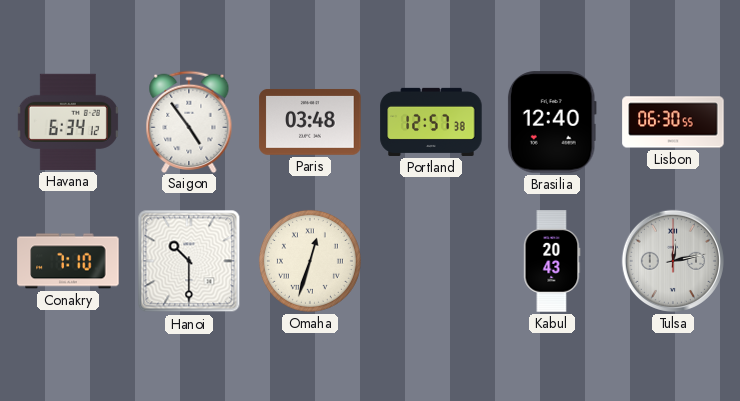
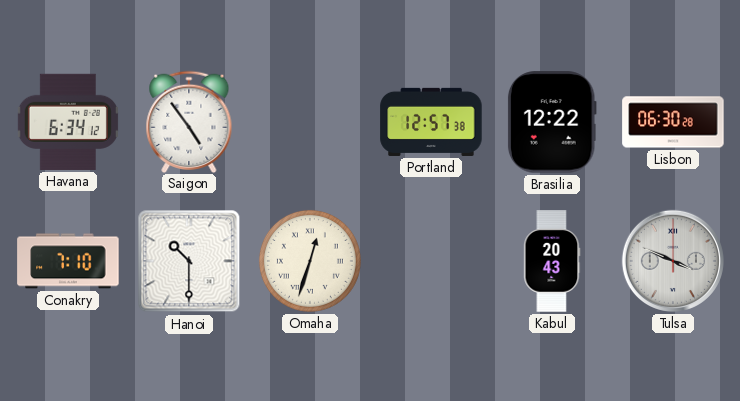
Paris: 03:48 -> none
Brasilia: 12:40 -> 12:22
Lisbon: 06:30:55 -> 06:30:28
Tulsa: 12:13 -> 3:49
